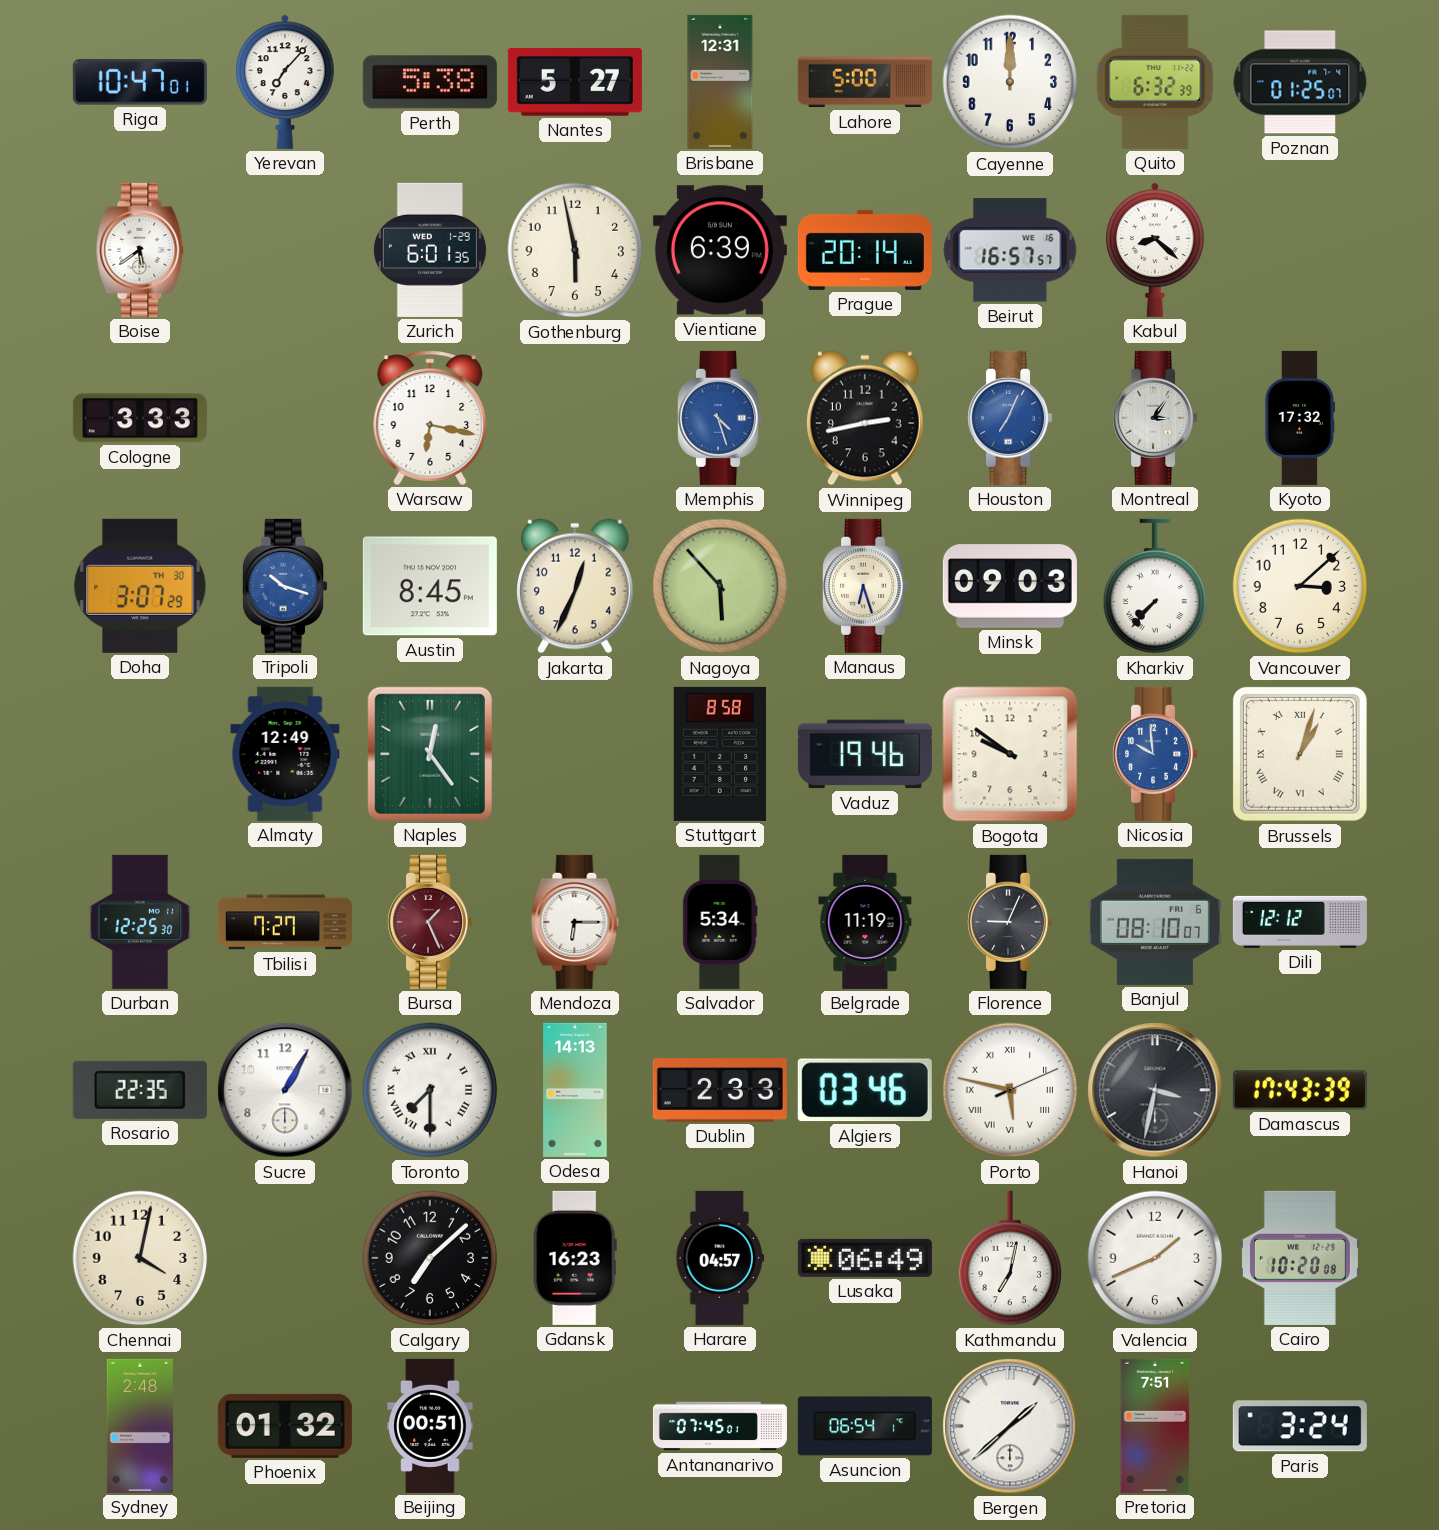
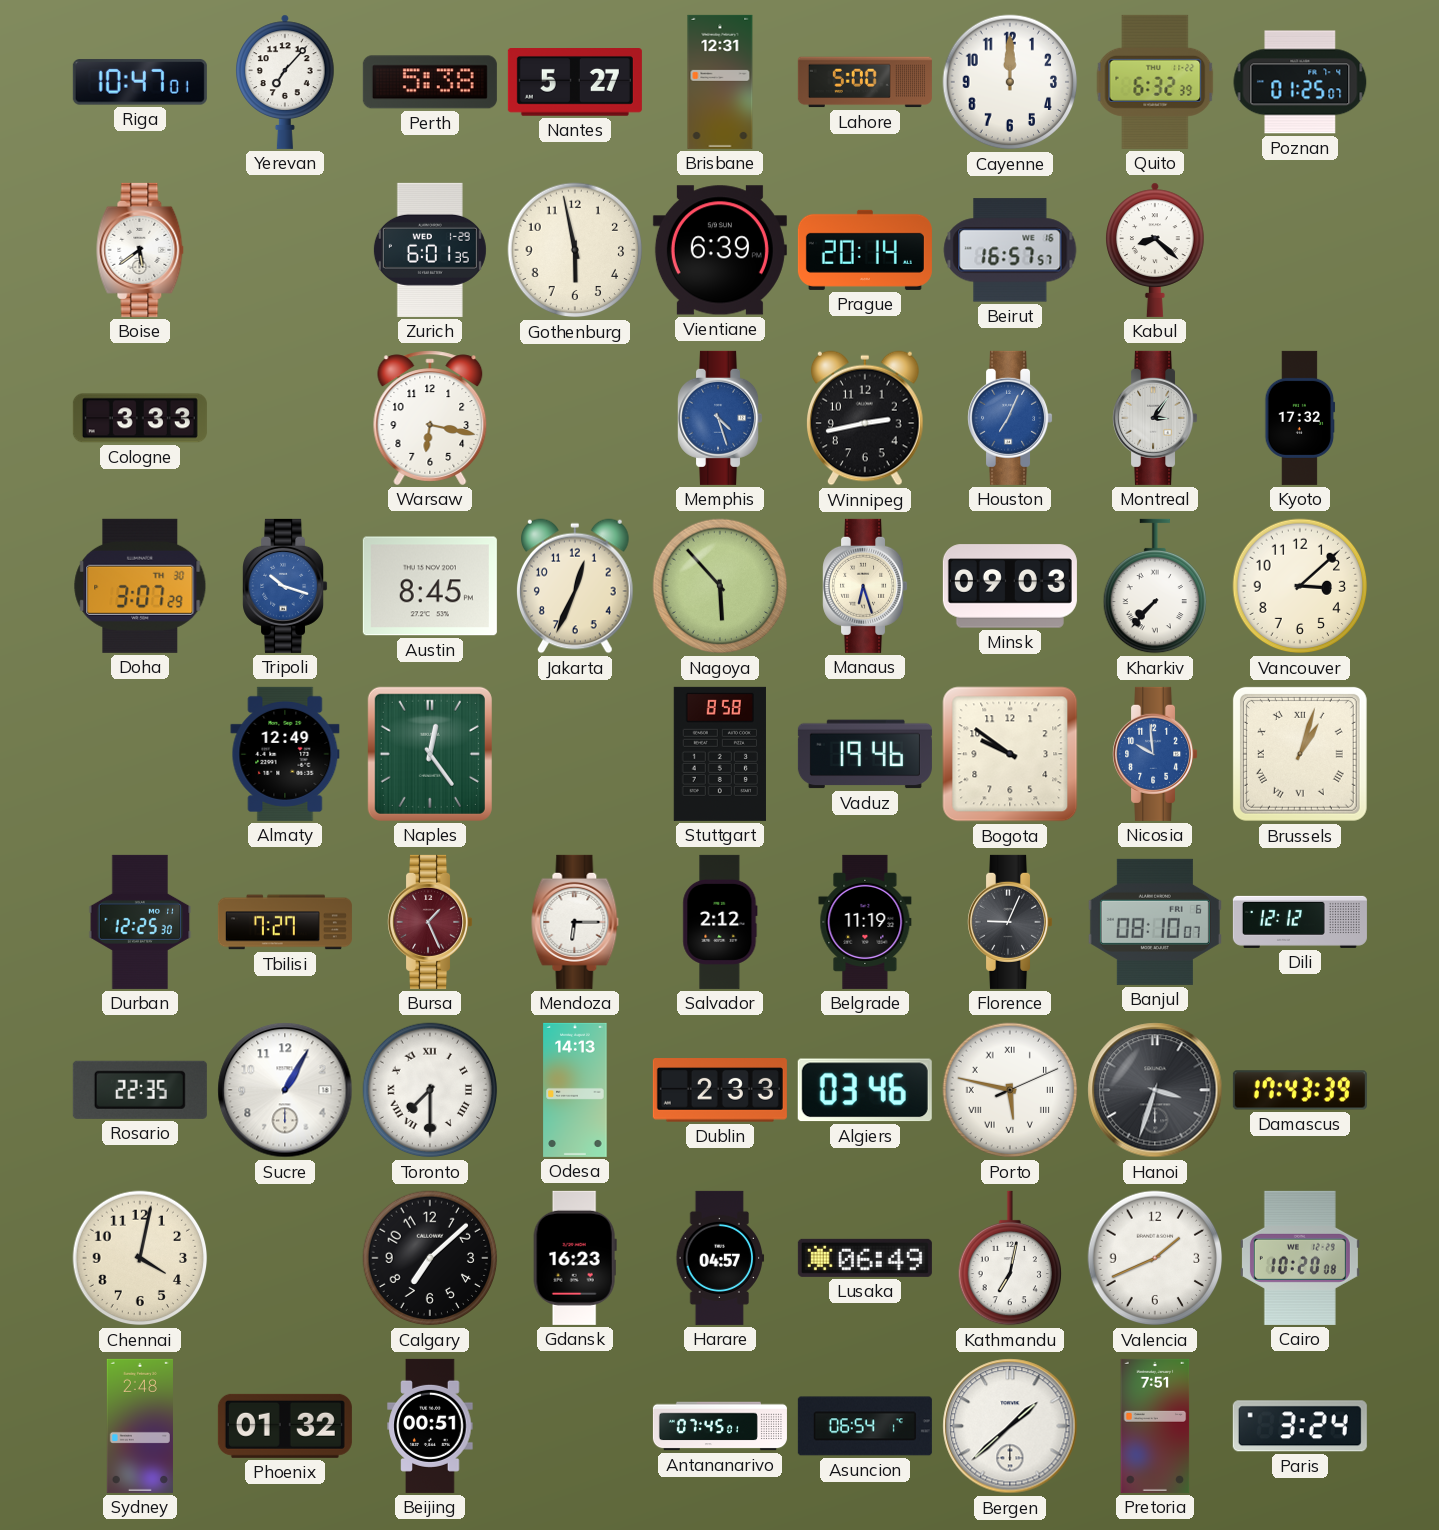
Salvador: 5:34 -> 2:12
Hanoi: 3:32 -> 3:33
